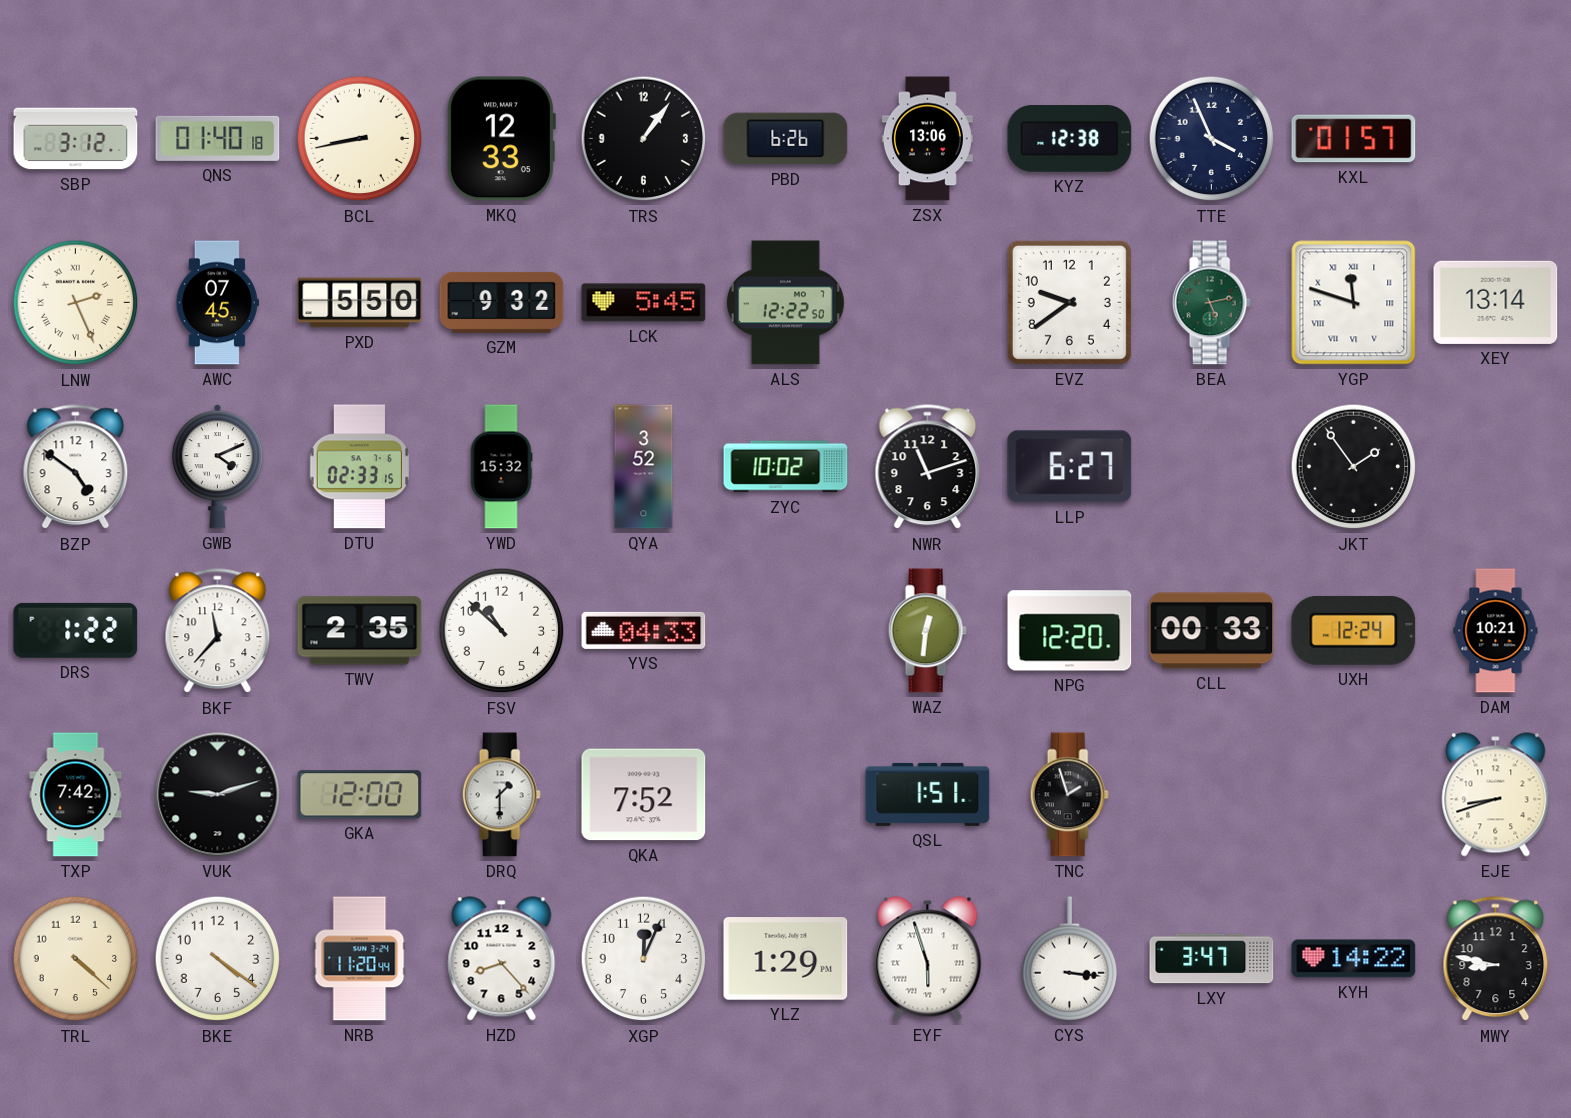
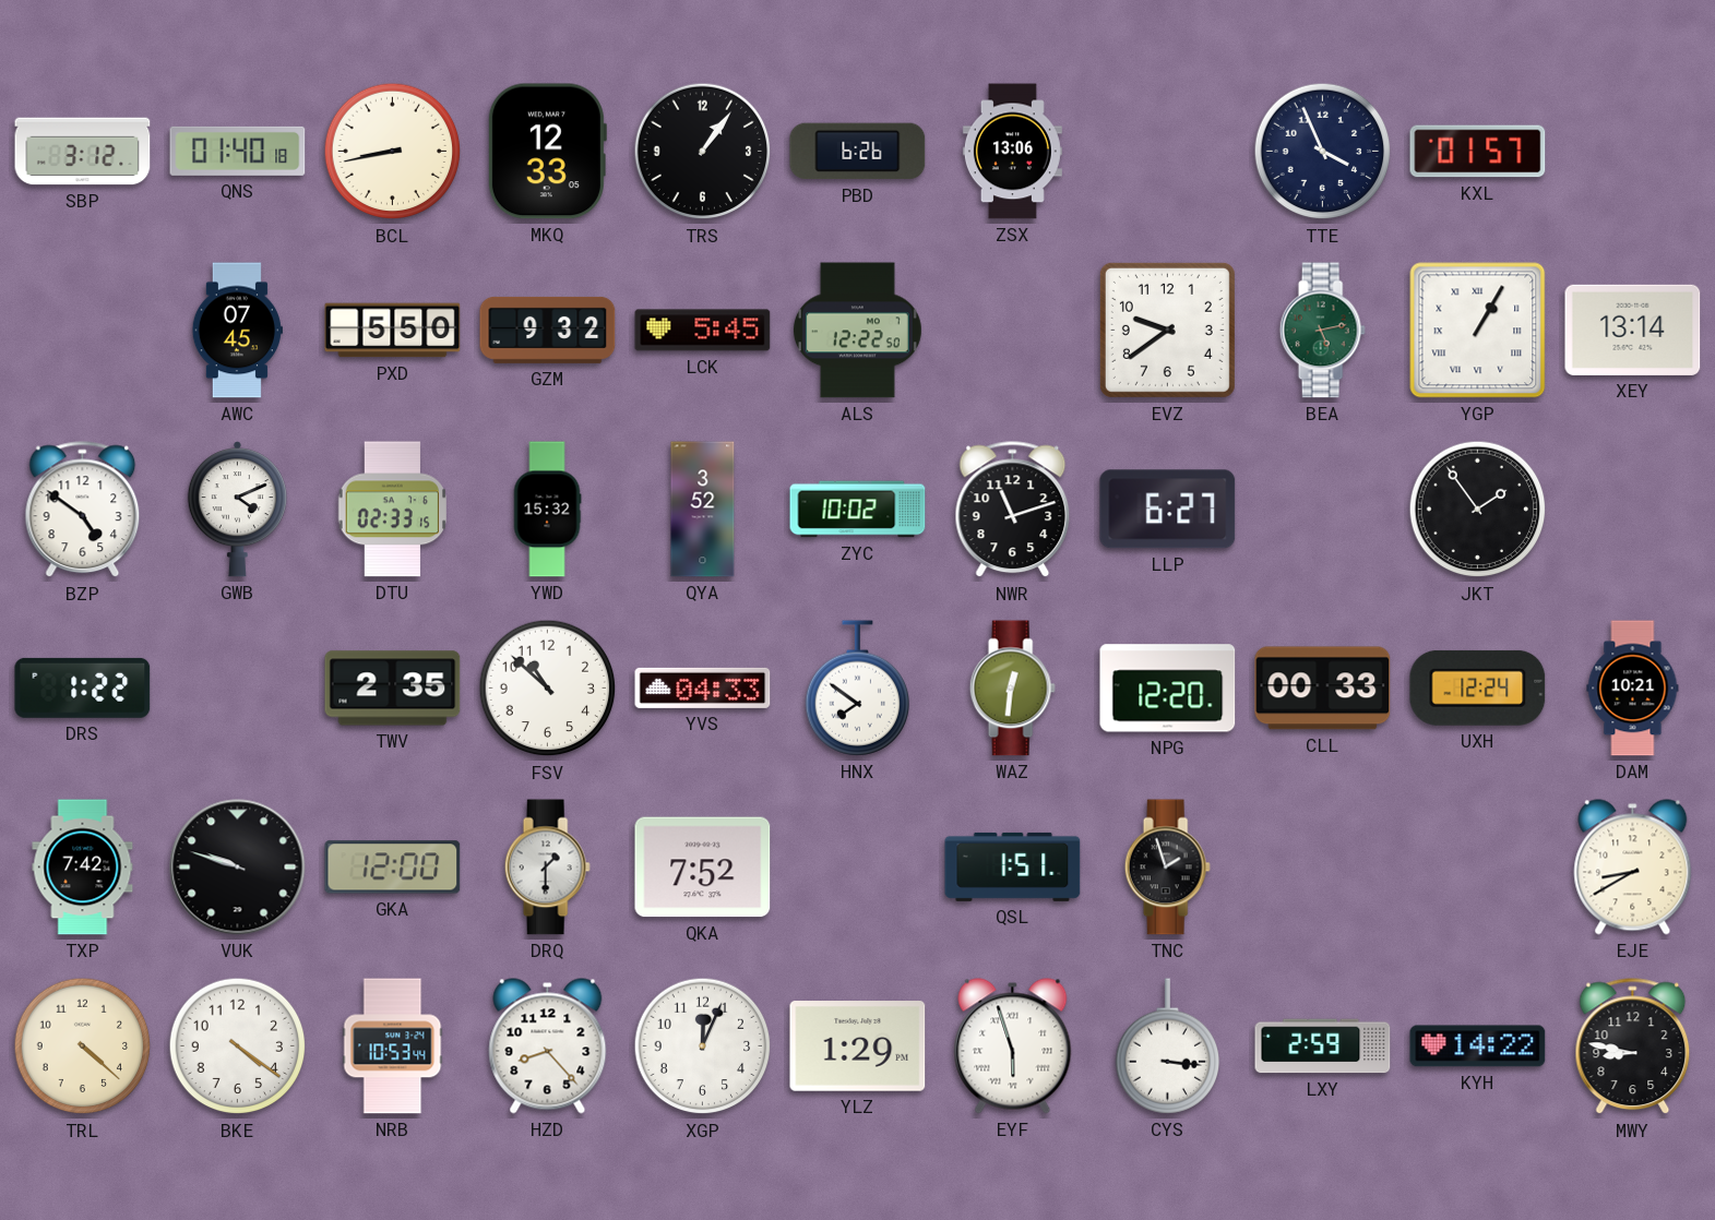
KYZ: 12:38 -> none
LNW: 2:26 -> none
YGP: 11:48 -> 1:05
BKF: 11:37 -> none
HNX: none -> 7:51
VUK: 9:12 -> 9:48
EJE: 8:42 -> 8:40
NRB: 11:20 -> 10:53
LXY: 3:47 -> 2:59
